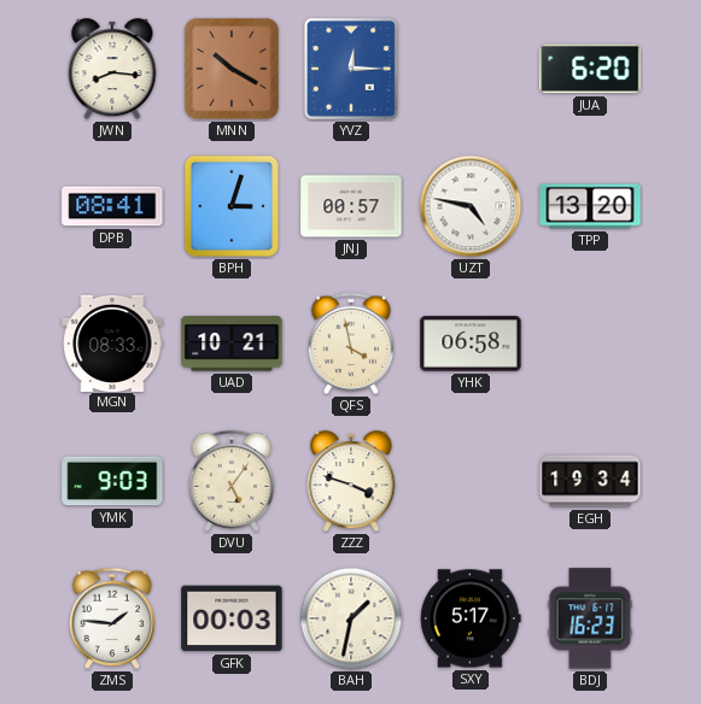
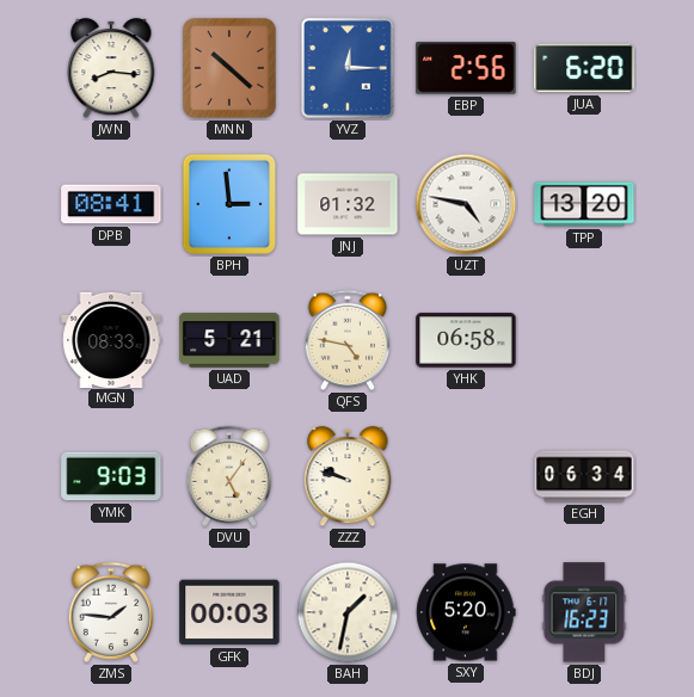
MNN: 10:20 -> 10:22
EBP: none -> 2:56
BPH: 3:03 -> 2:59
JNJ: 00:57 -> 01:32
UAD: 10:21 -> 5:21
QFS: 3:58 -> 4:47
ZZZ: 3:48 -> 9:48
EGH: 19:34 -> 06:34
SXY: 5:17 -> 5:20
